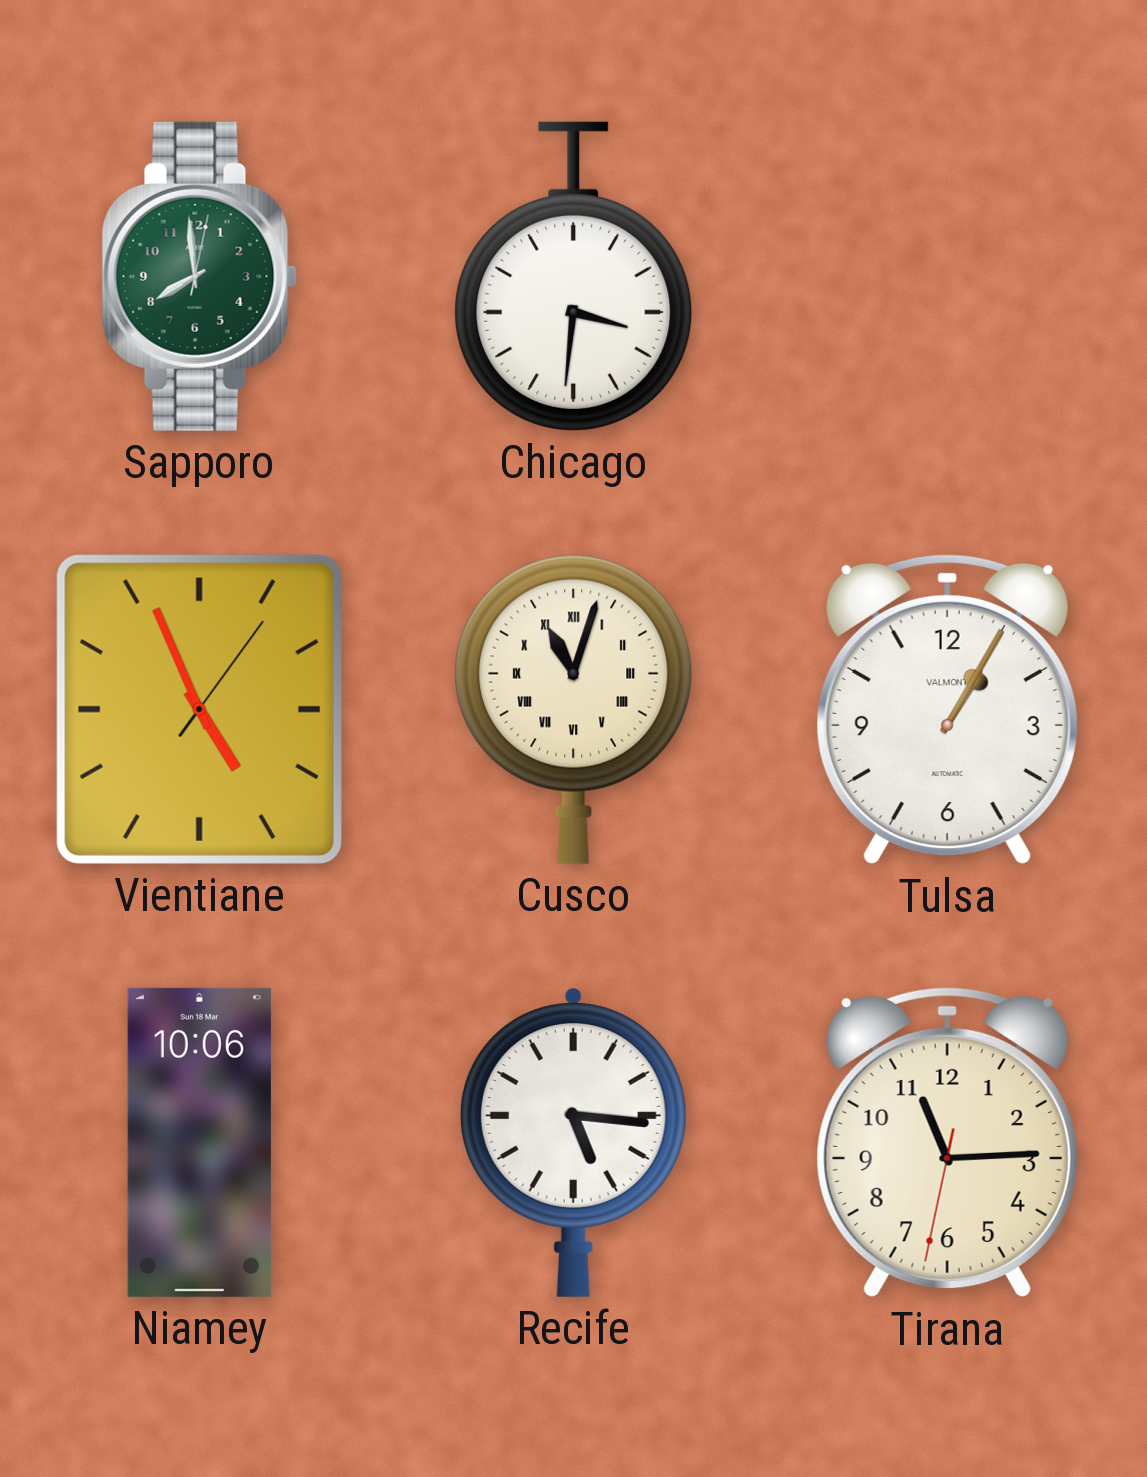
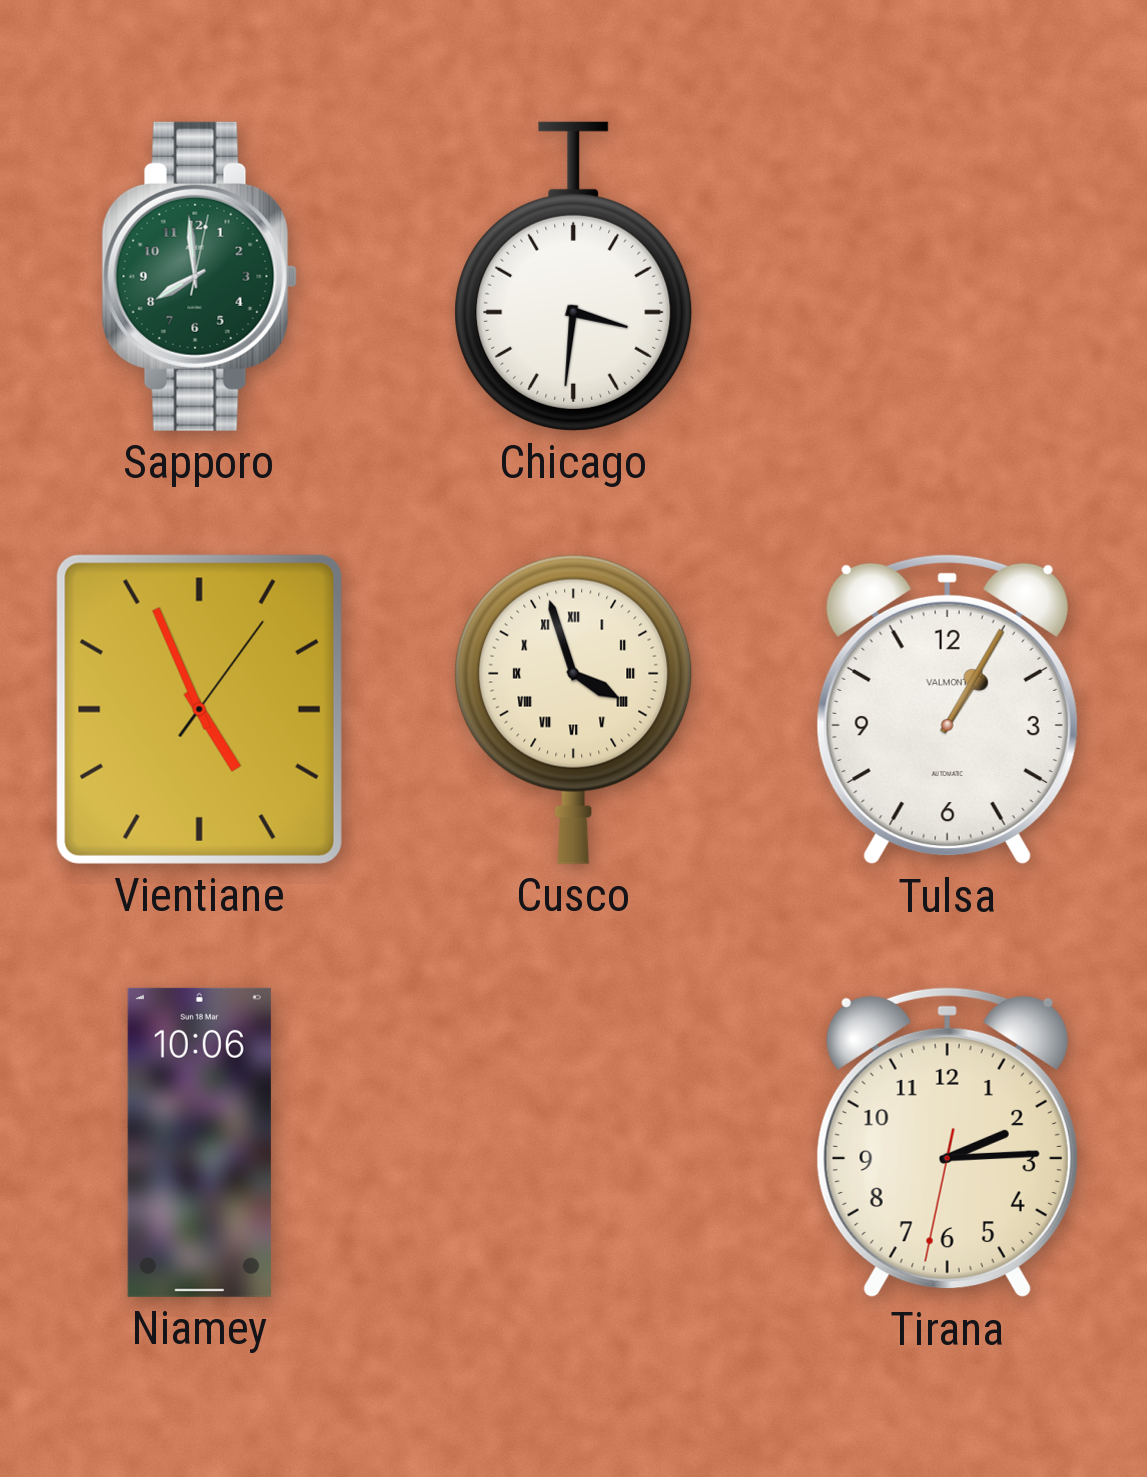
Cusco: 11:03 -> 3:57
Recife: 5:16 -> none
Tirana: 11:14 -> 2:14
